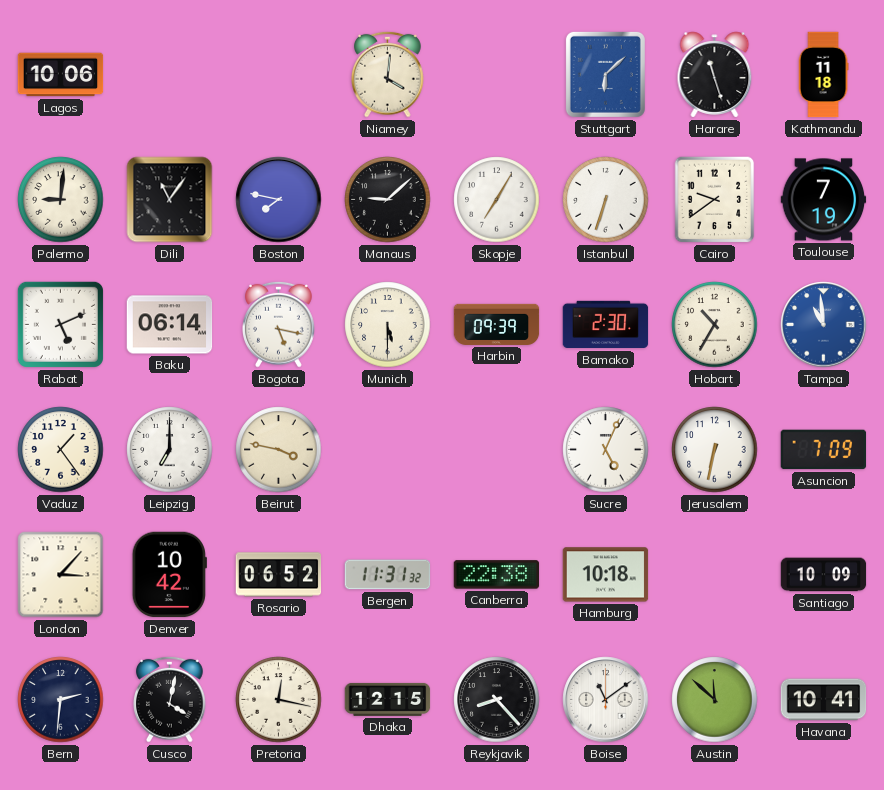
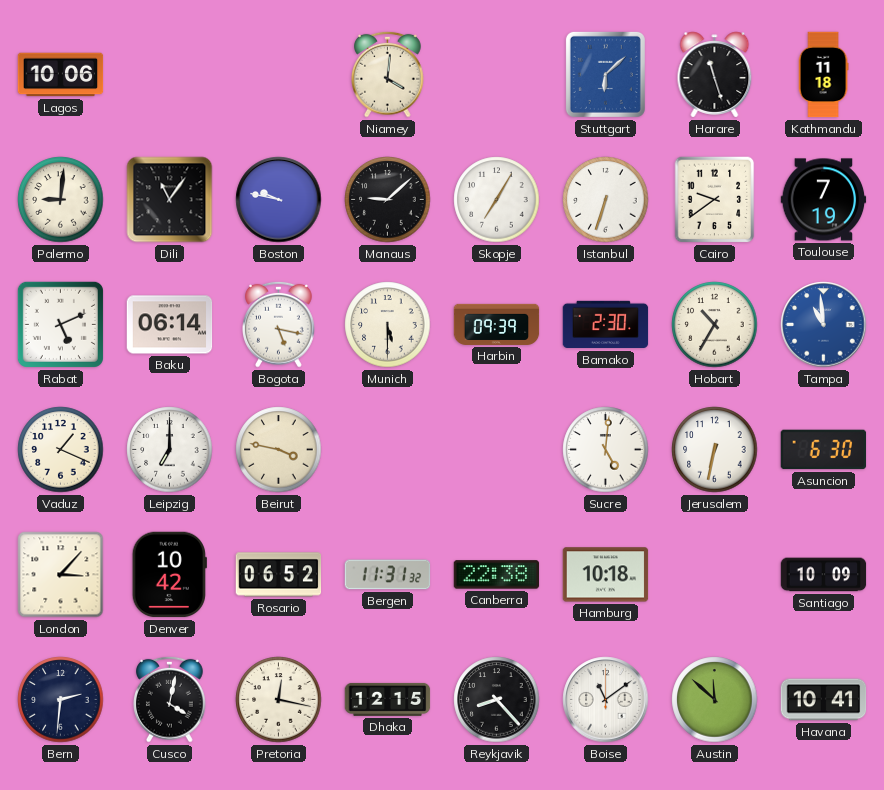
Boston: 7:47 -> 9:47
Vaduz: 1:24 -> 1:19
Sucre: 5:04 -> 5:01
Asuncion: 7:09 -> 6:30
